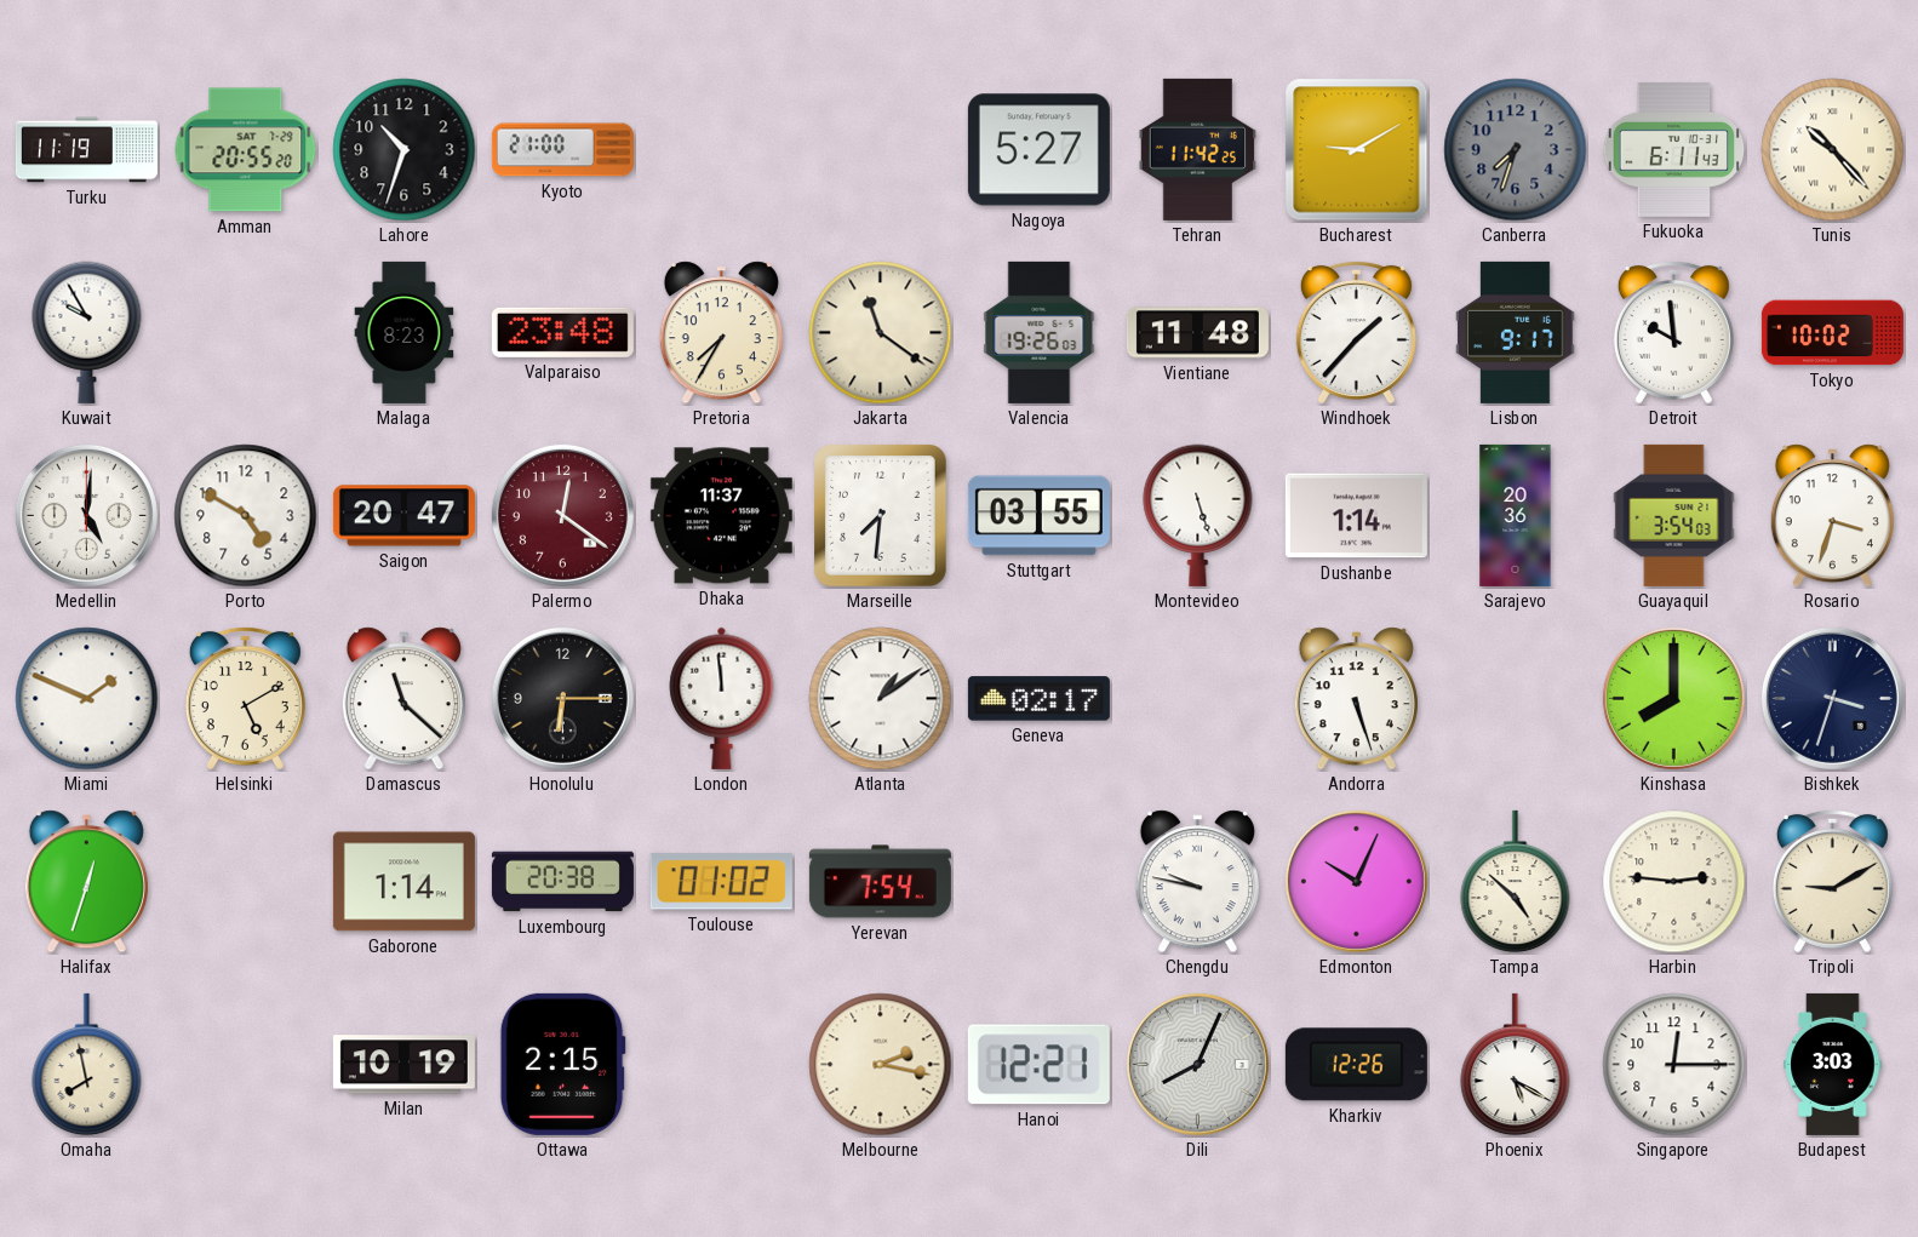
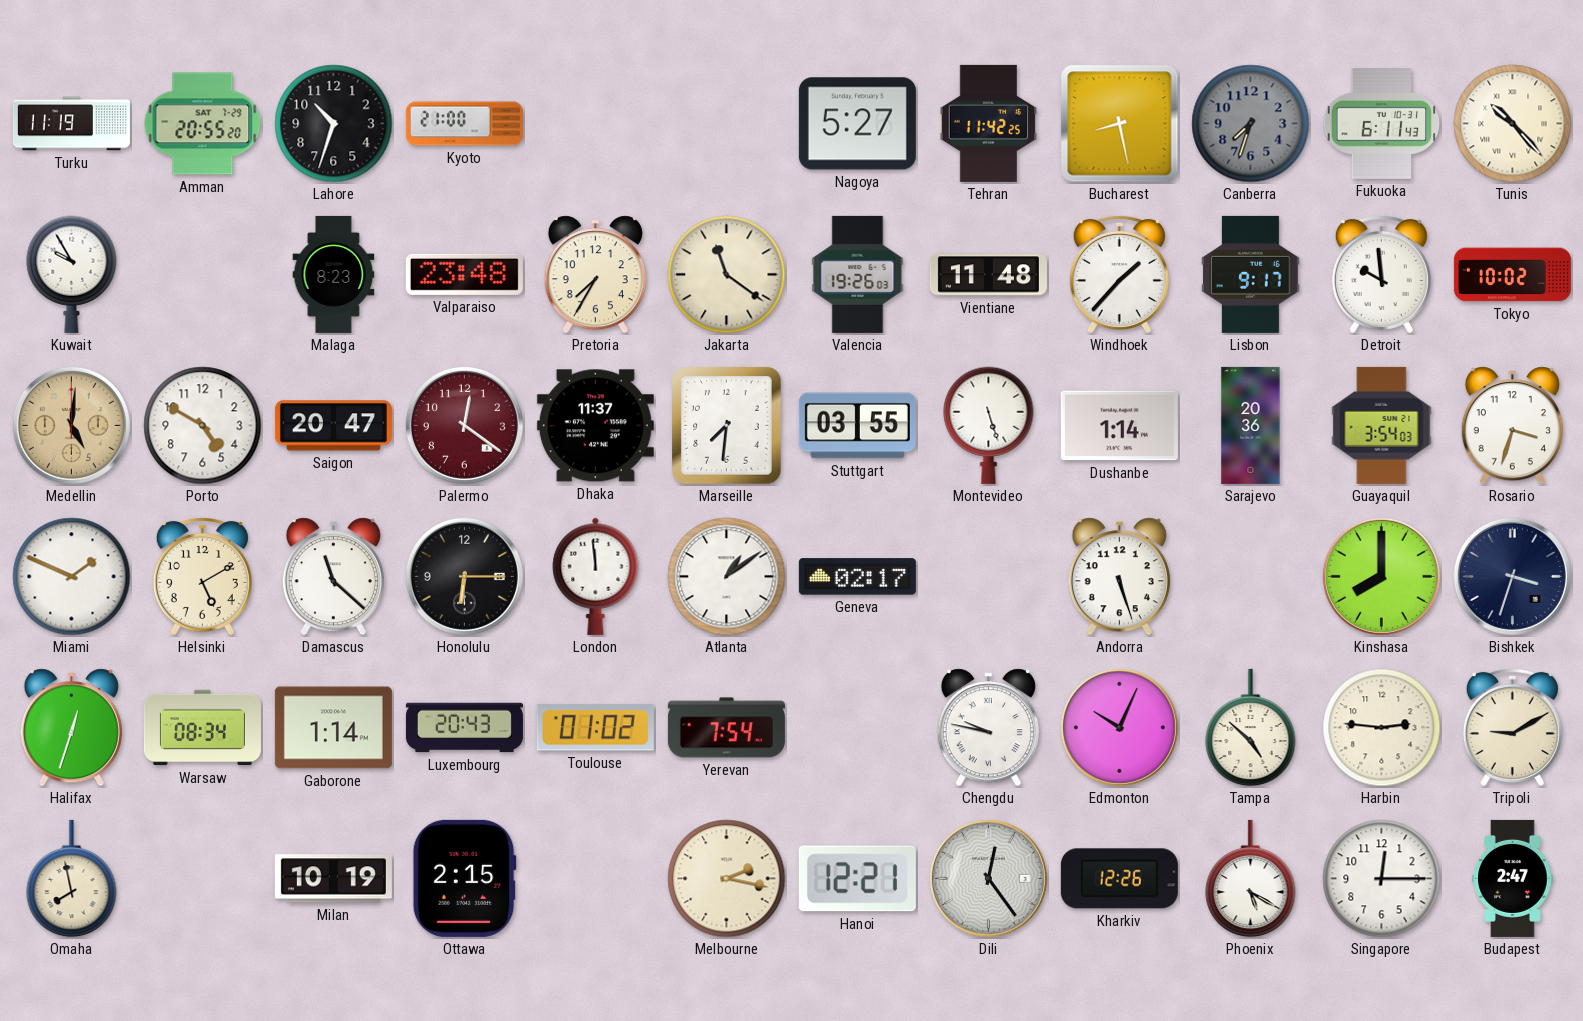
Bucharest: 9:10 -> 8:28
Medellin dial: white -> champagne
Warsaw: none -> 08:34
Luxembourg: 20:38 -> 20:43
Dili: 8:04 -> 12:24
Budapest: 3:03 -> 2:47
